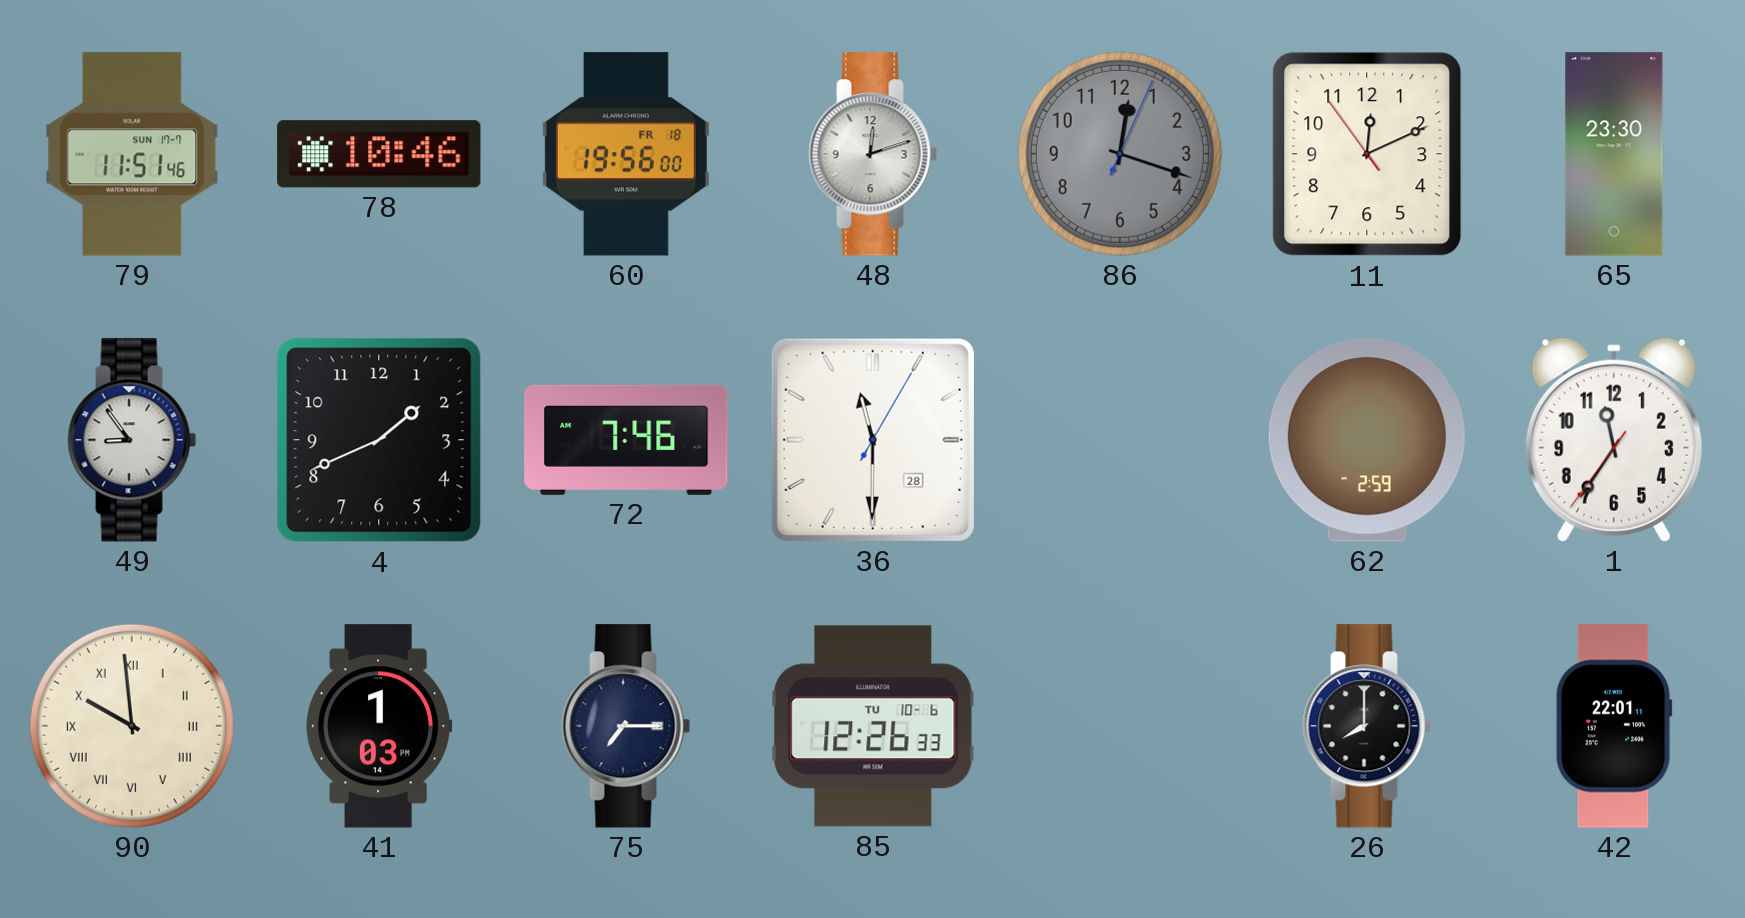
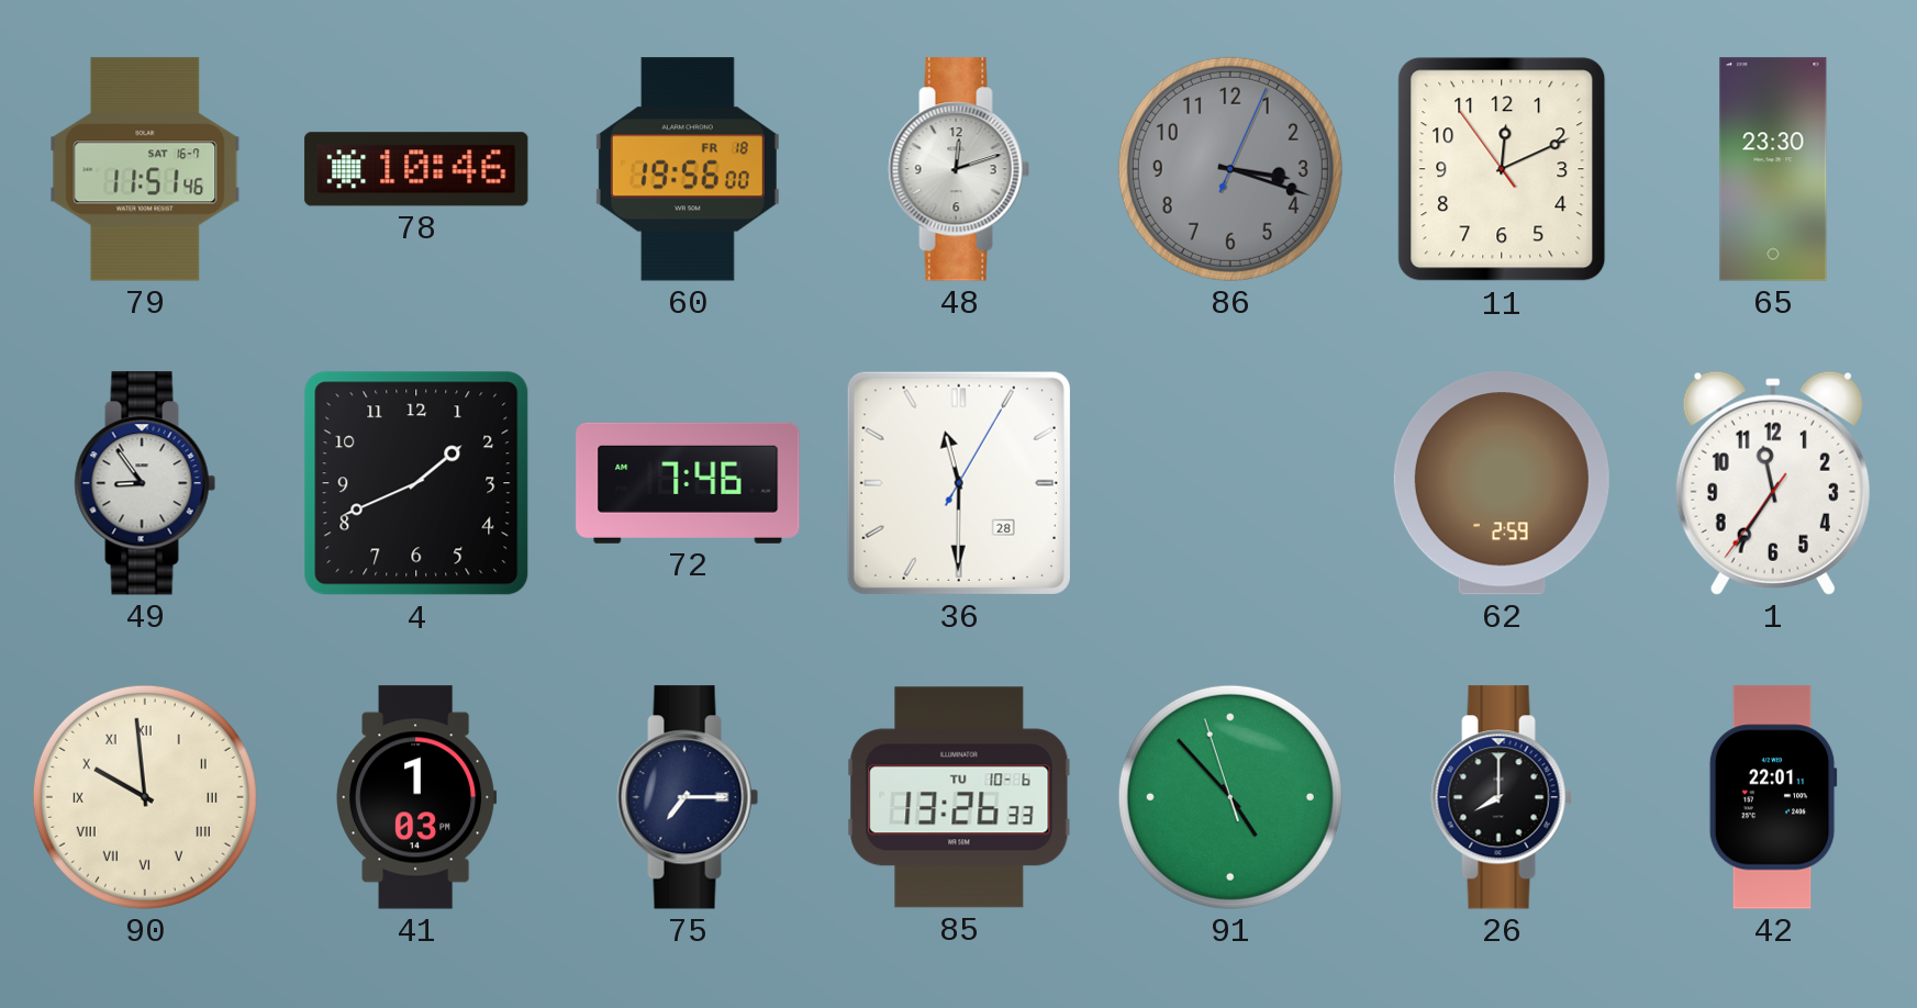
79 date: SUN 17-7 -> SAT 16-7
86: 12:18 -> 3:18
85: 12:26 -> 13:26
91: none -> 4:52
